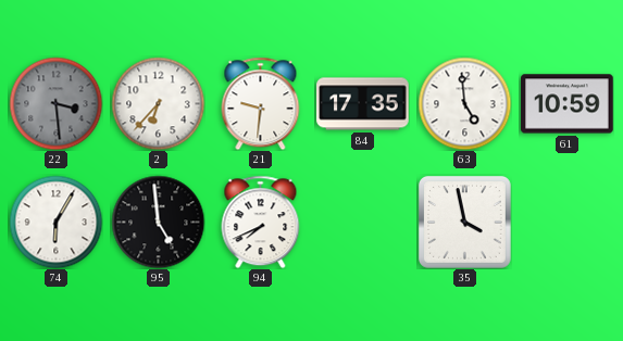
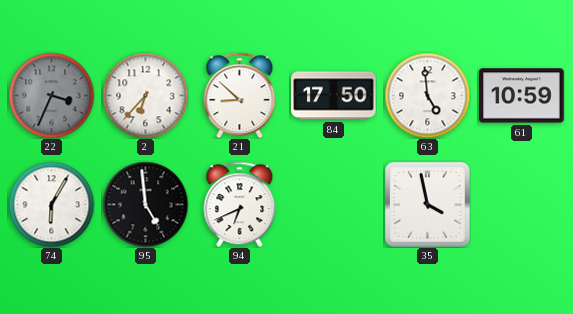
22: 3:29 -> 3:34
21: 9:31 -> 8:52
84: 17:35 -> 17:50
94: 7:41 -> 6:41
